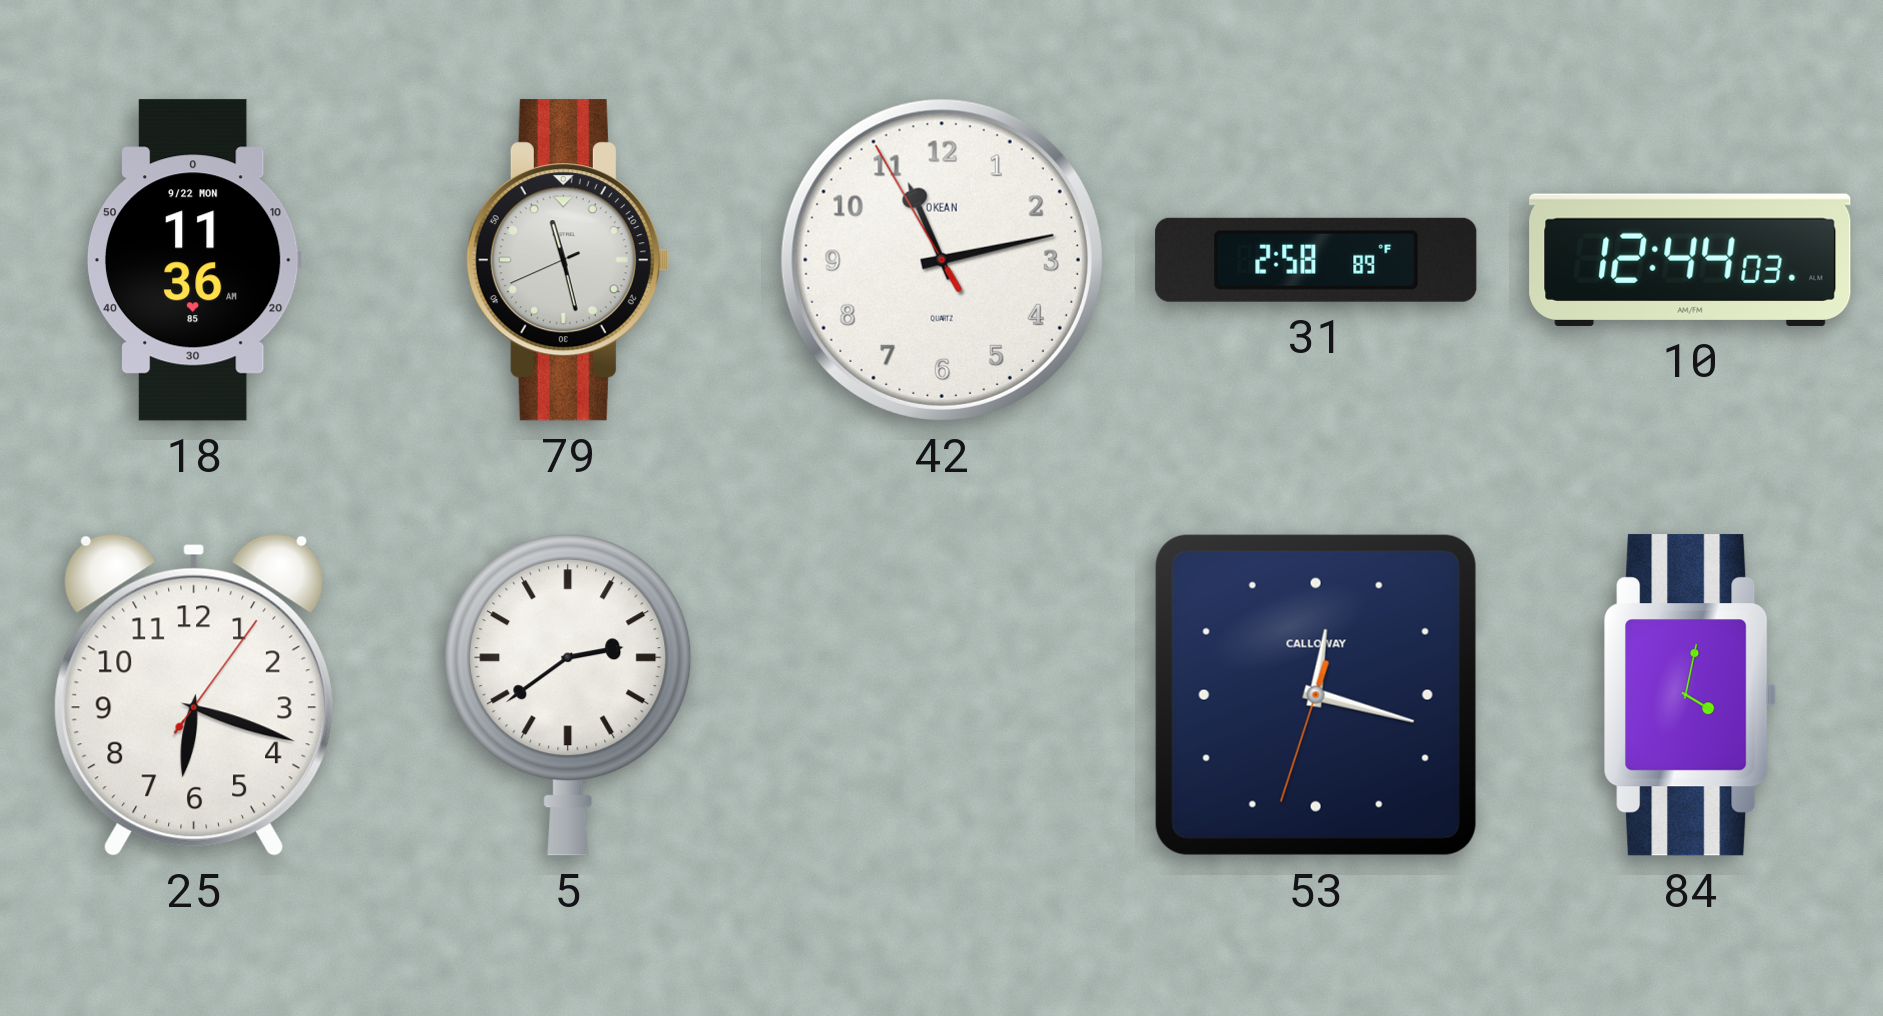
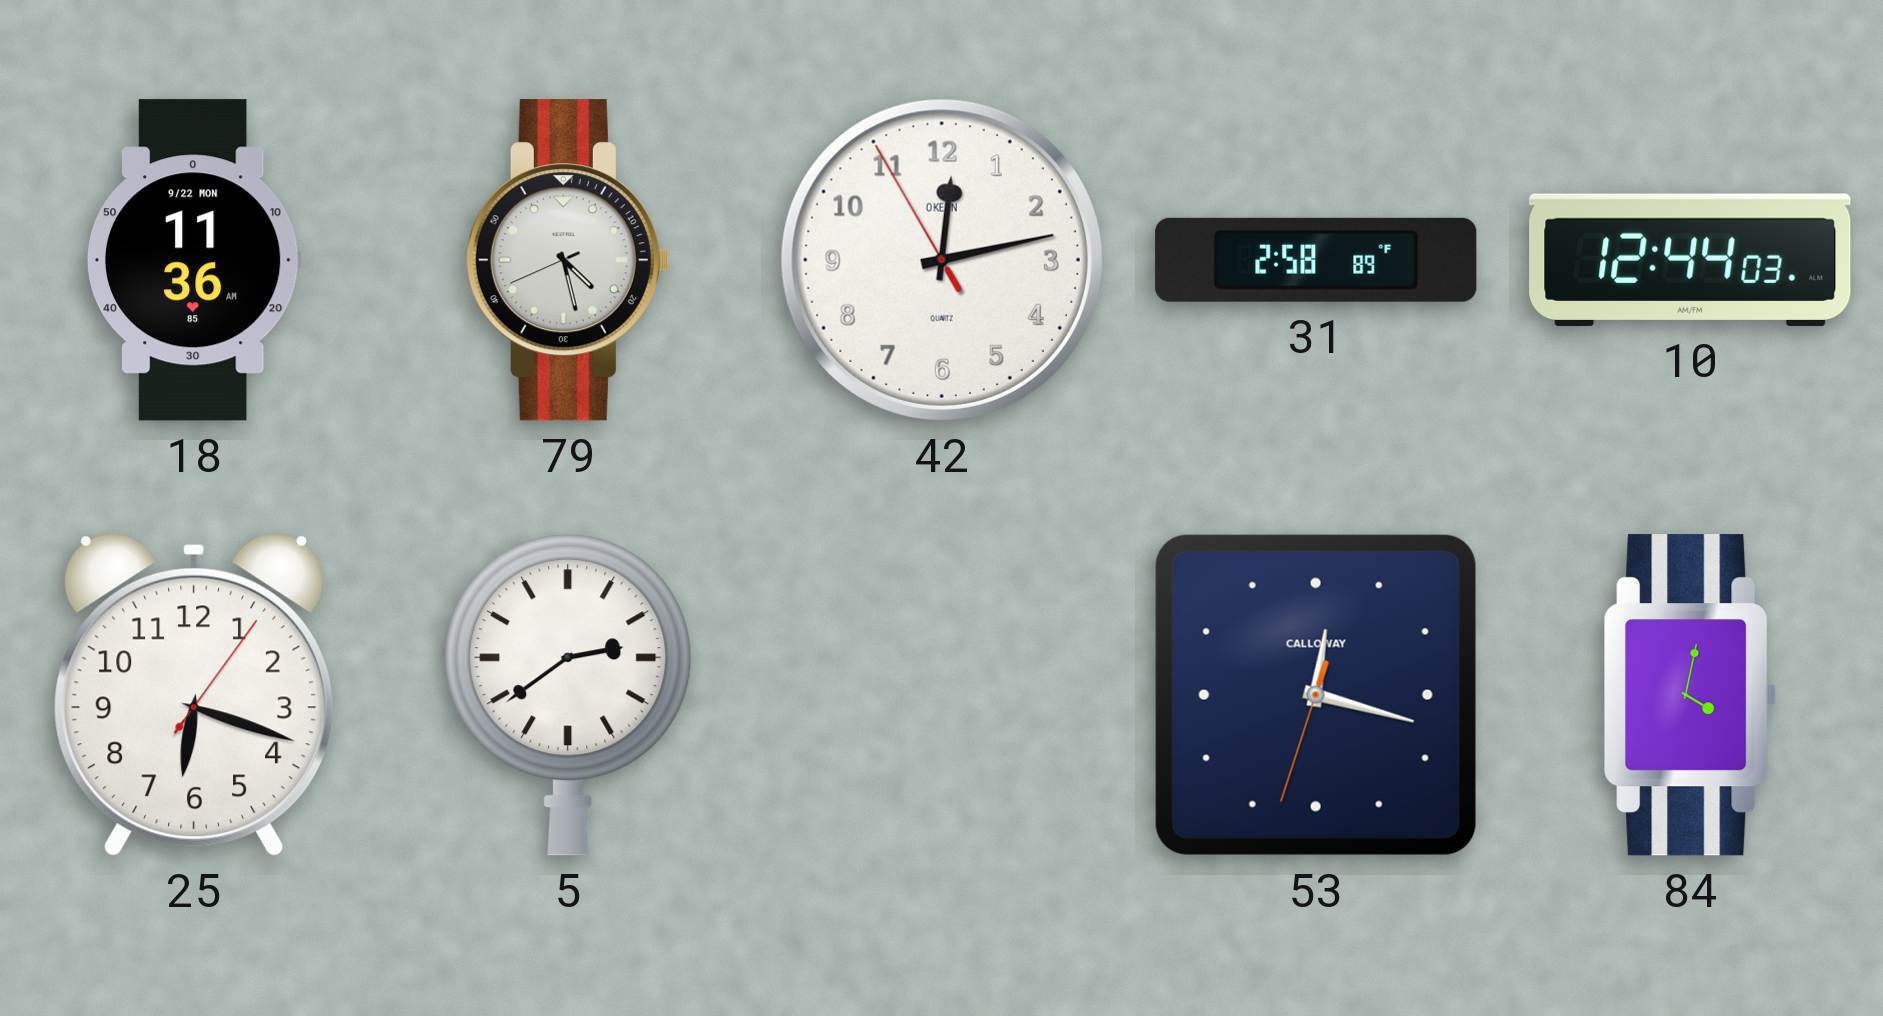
79: 11:27 -> 4:27
42: 11:12 -> 12:12
